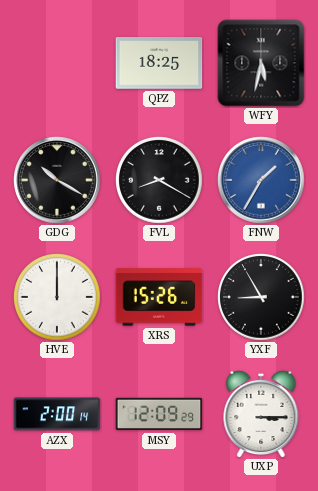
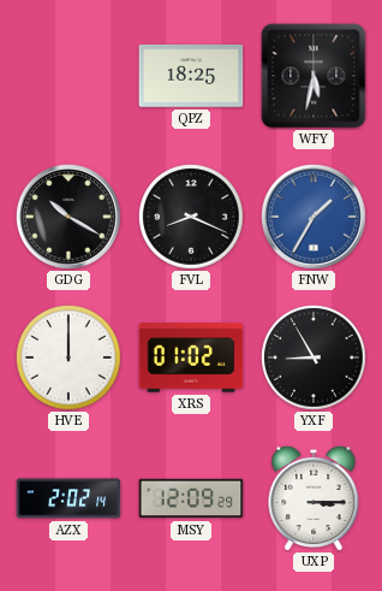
FVL: 8:20 -> 8:19
XRS: 15:26 -> 01:02
AZX: 2:00 -> 2:02
